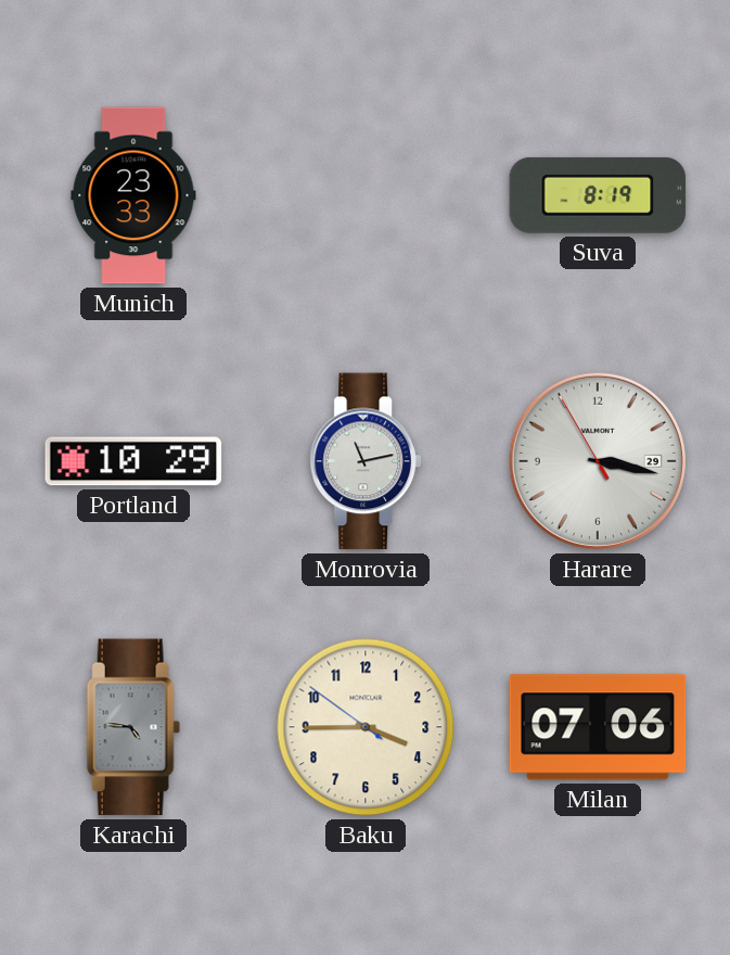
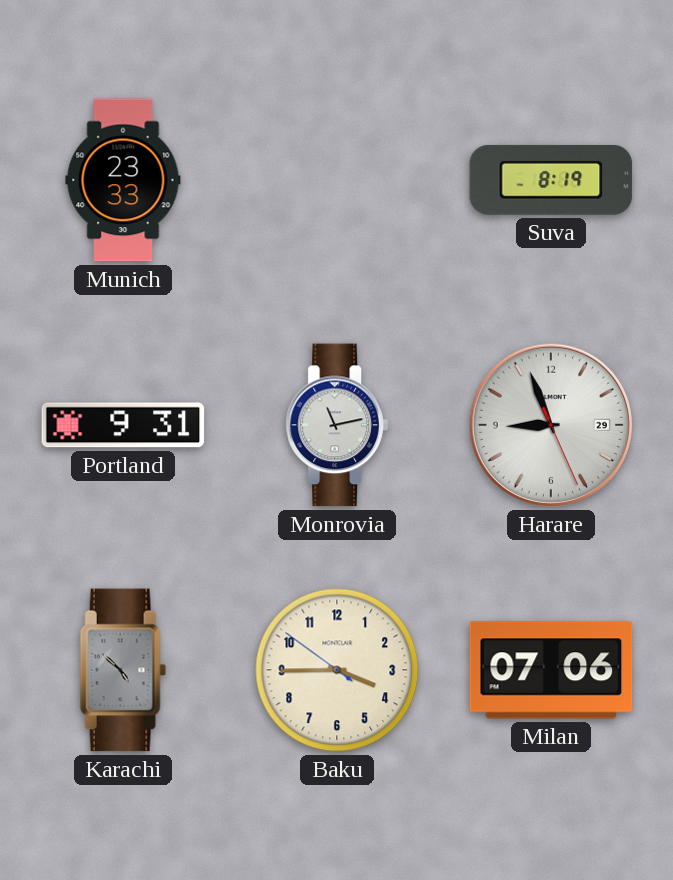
Portland: 10:29 -> 9:31
Harare: 3:16 -> 8:56
Karachi: 4:46 -> 4:52
